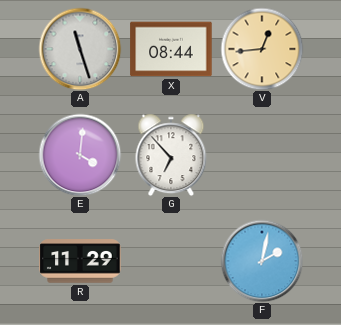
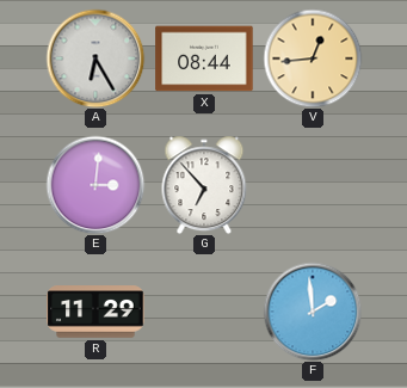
A: 11:27 -> 6:25
E: 4:01 -> 3:01
F: 2:02 -> 1:59
